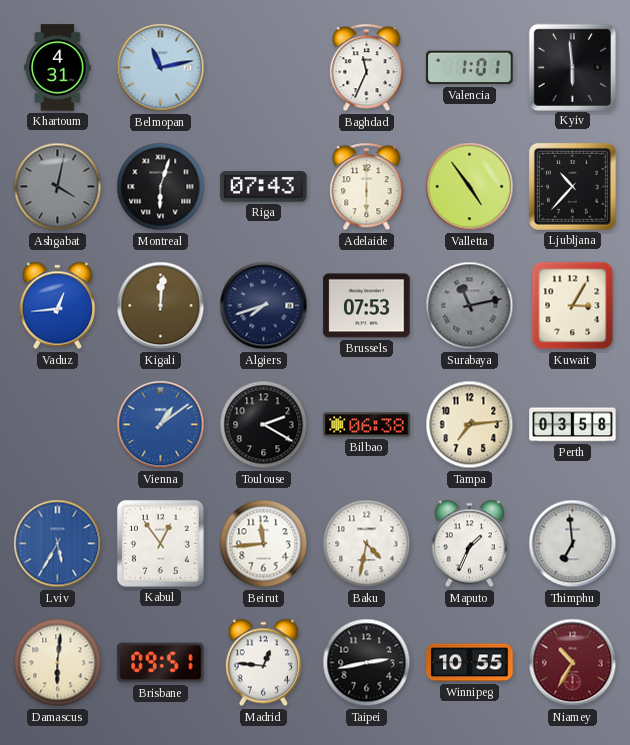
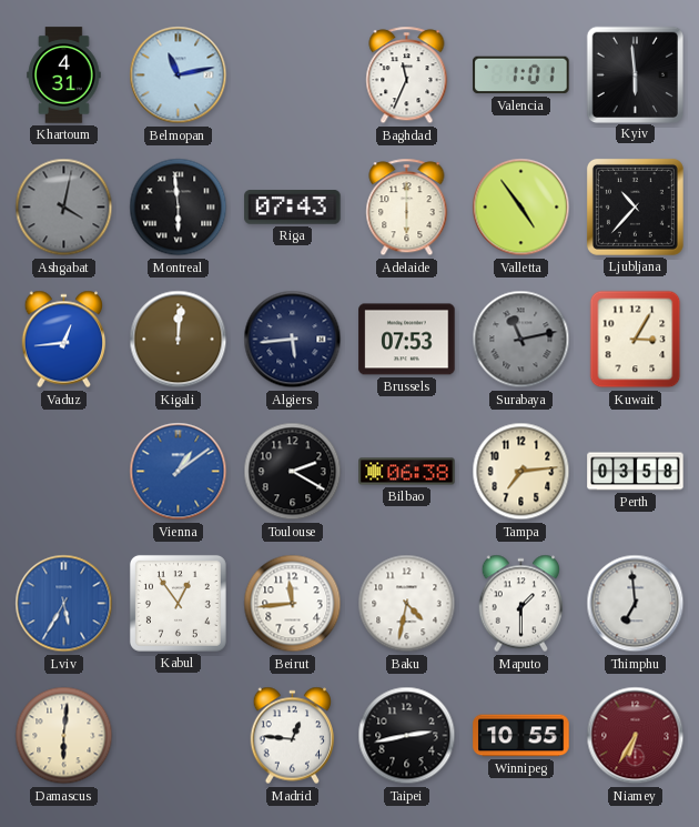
Montreal: 6:03 -> 5:59
Algiers: 7:42 -> 5:44
Maputo: 1:34 -> 1:30
Brisbane: 09:51 -> none
Niamey: 10:35 -> 6:35
